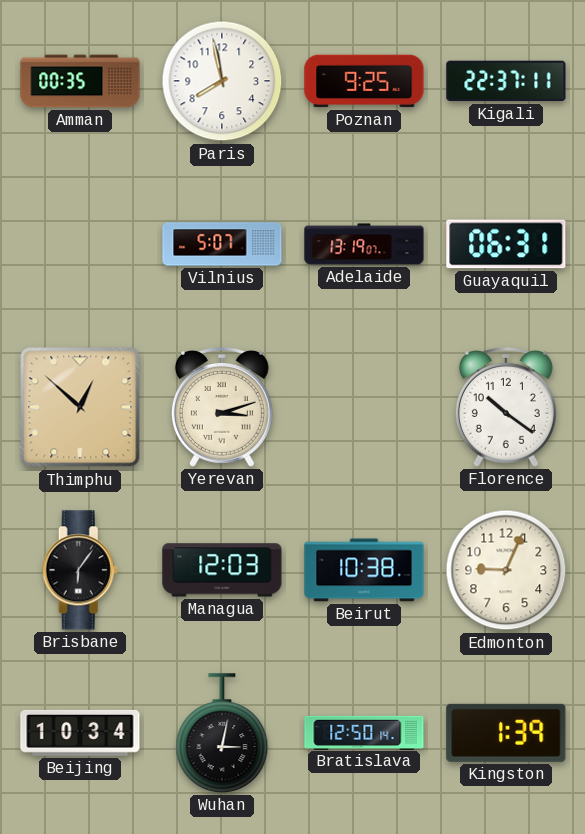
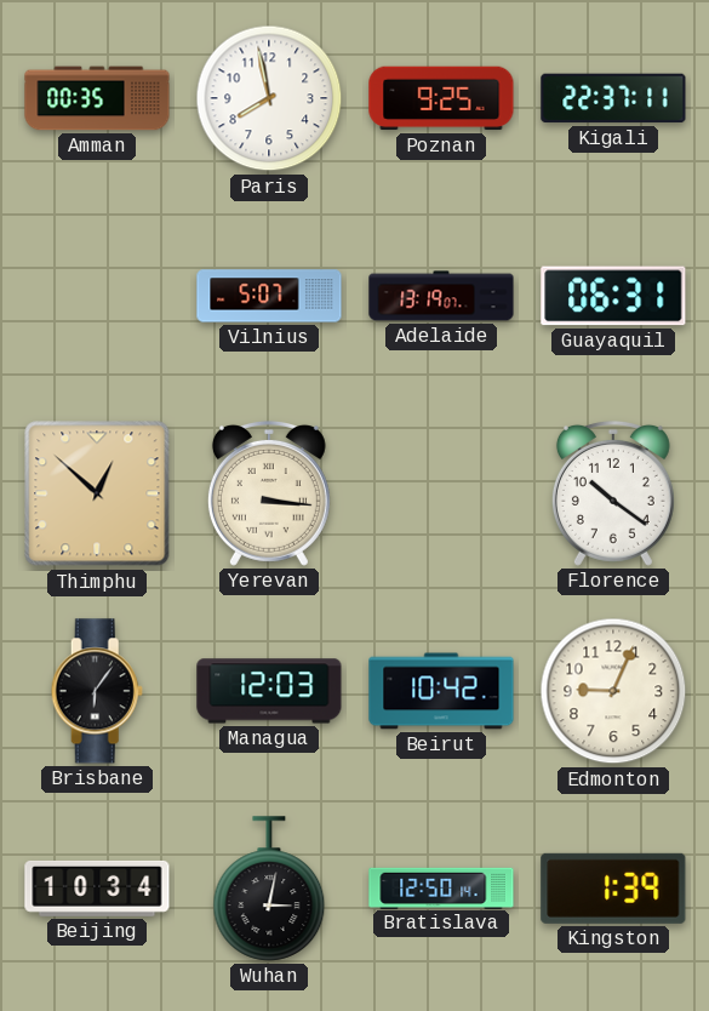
Yerevan: 3:12 -> 3:16
Beirut: 10:38 -> 10:42
